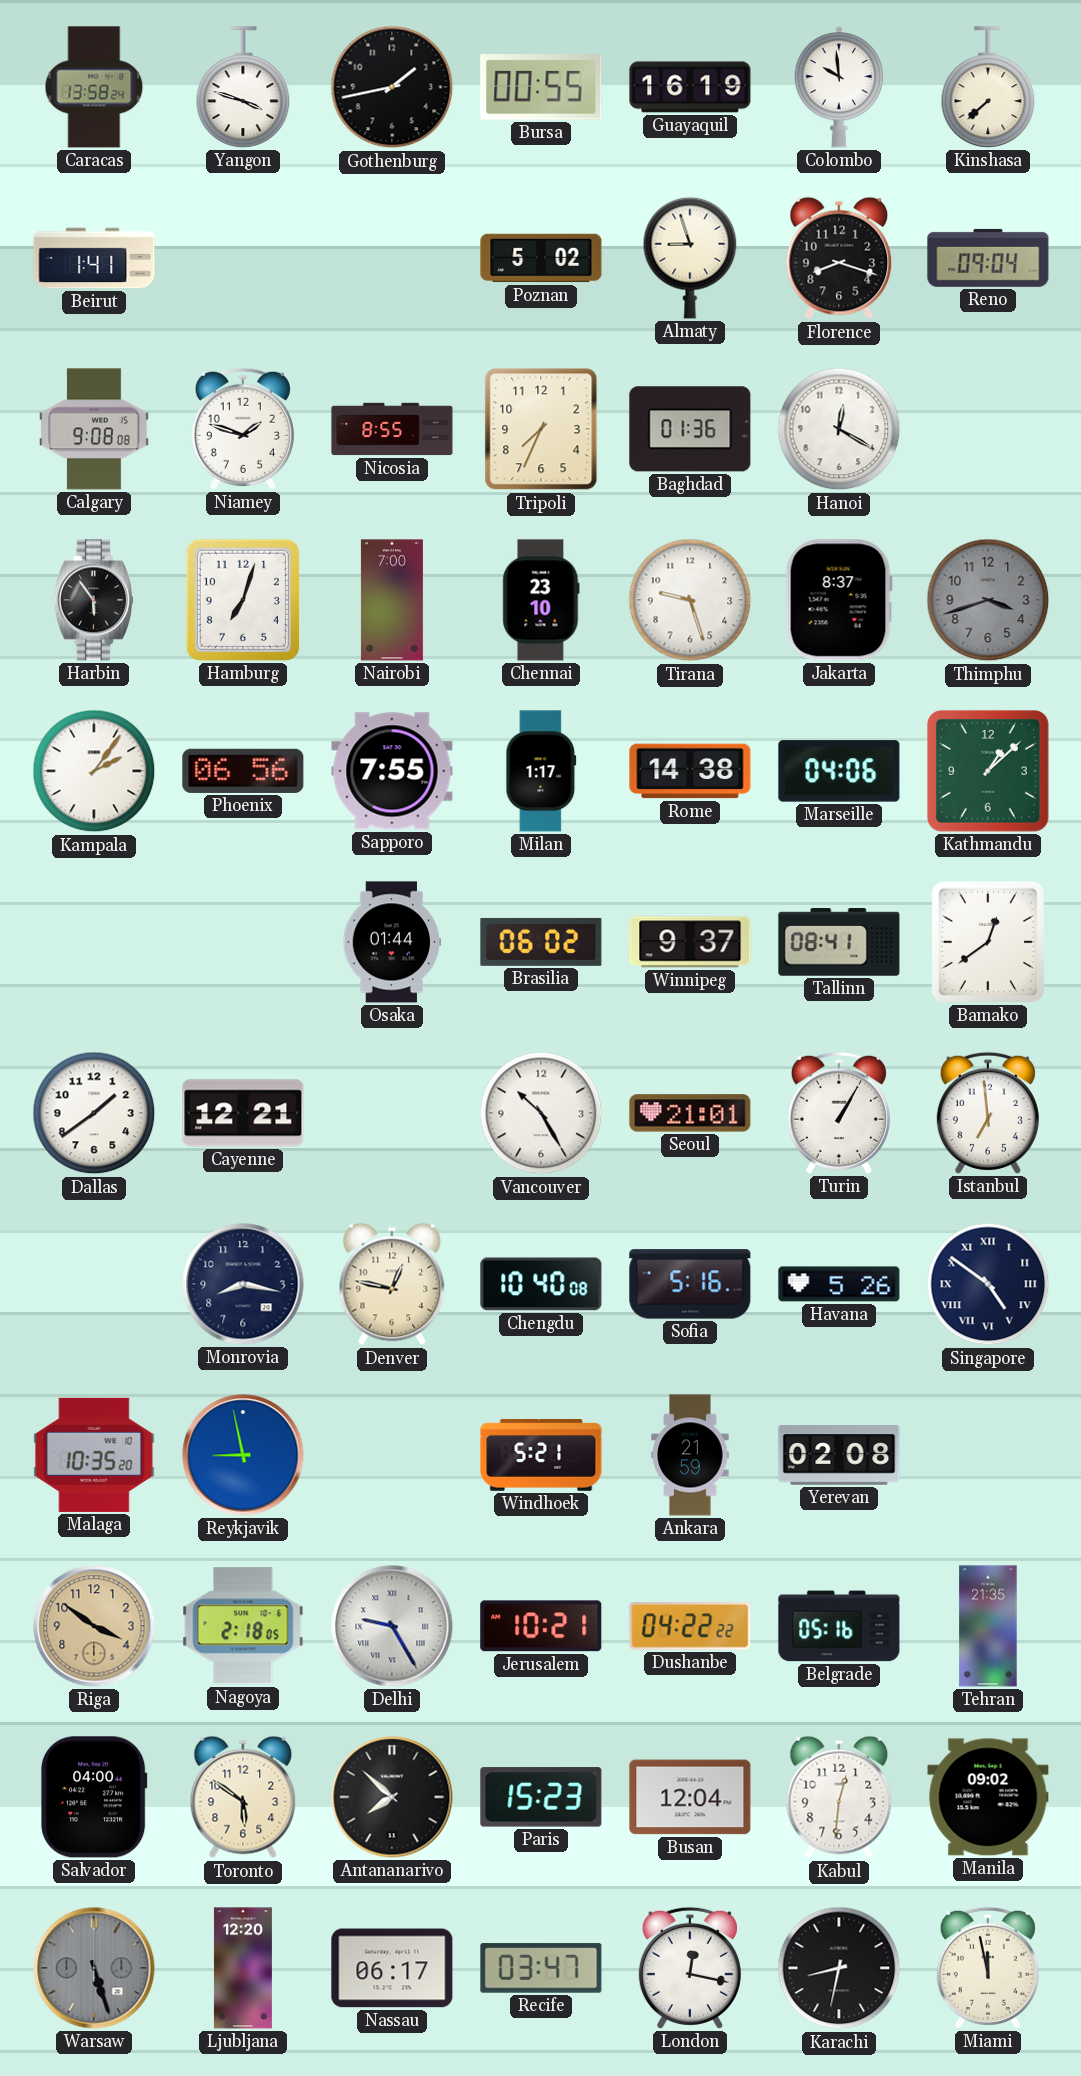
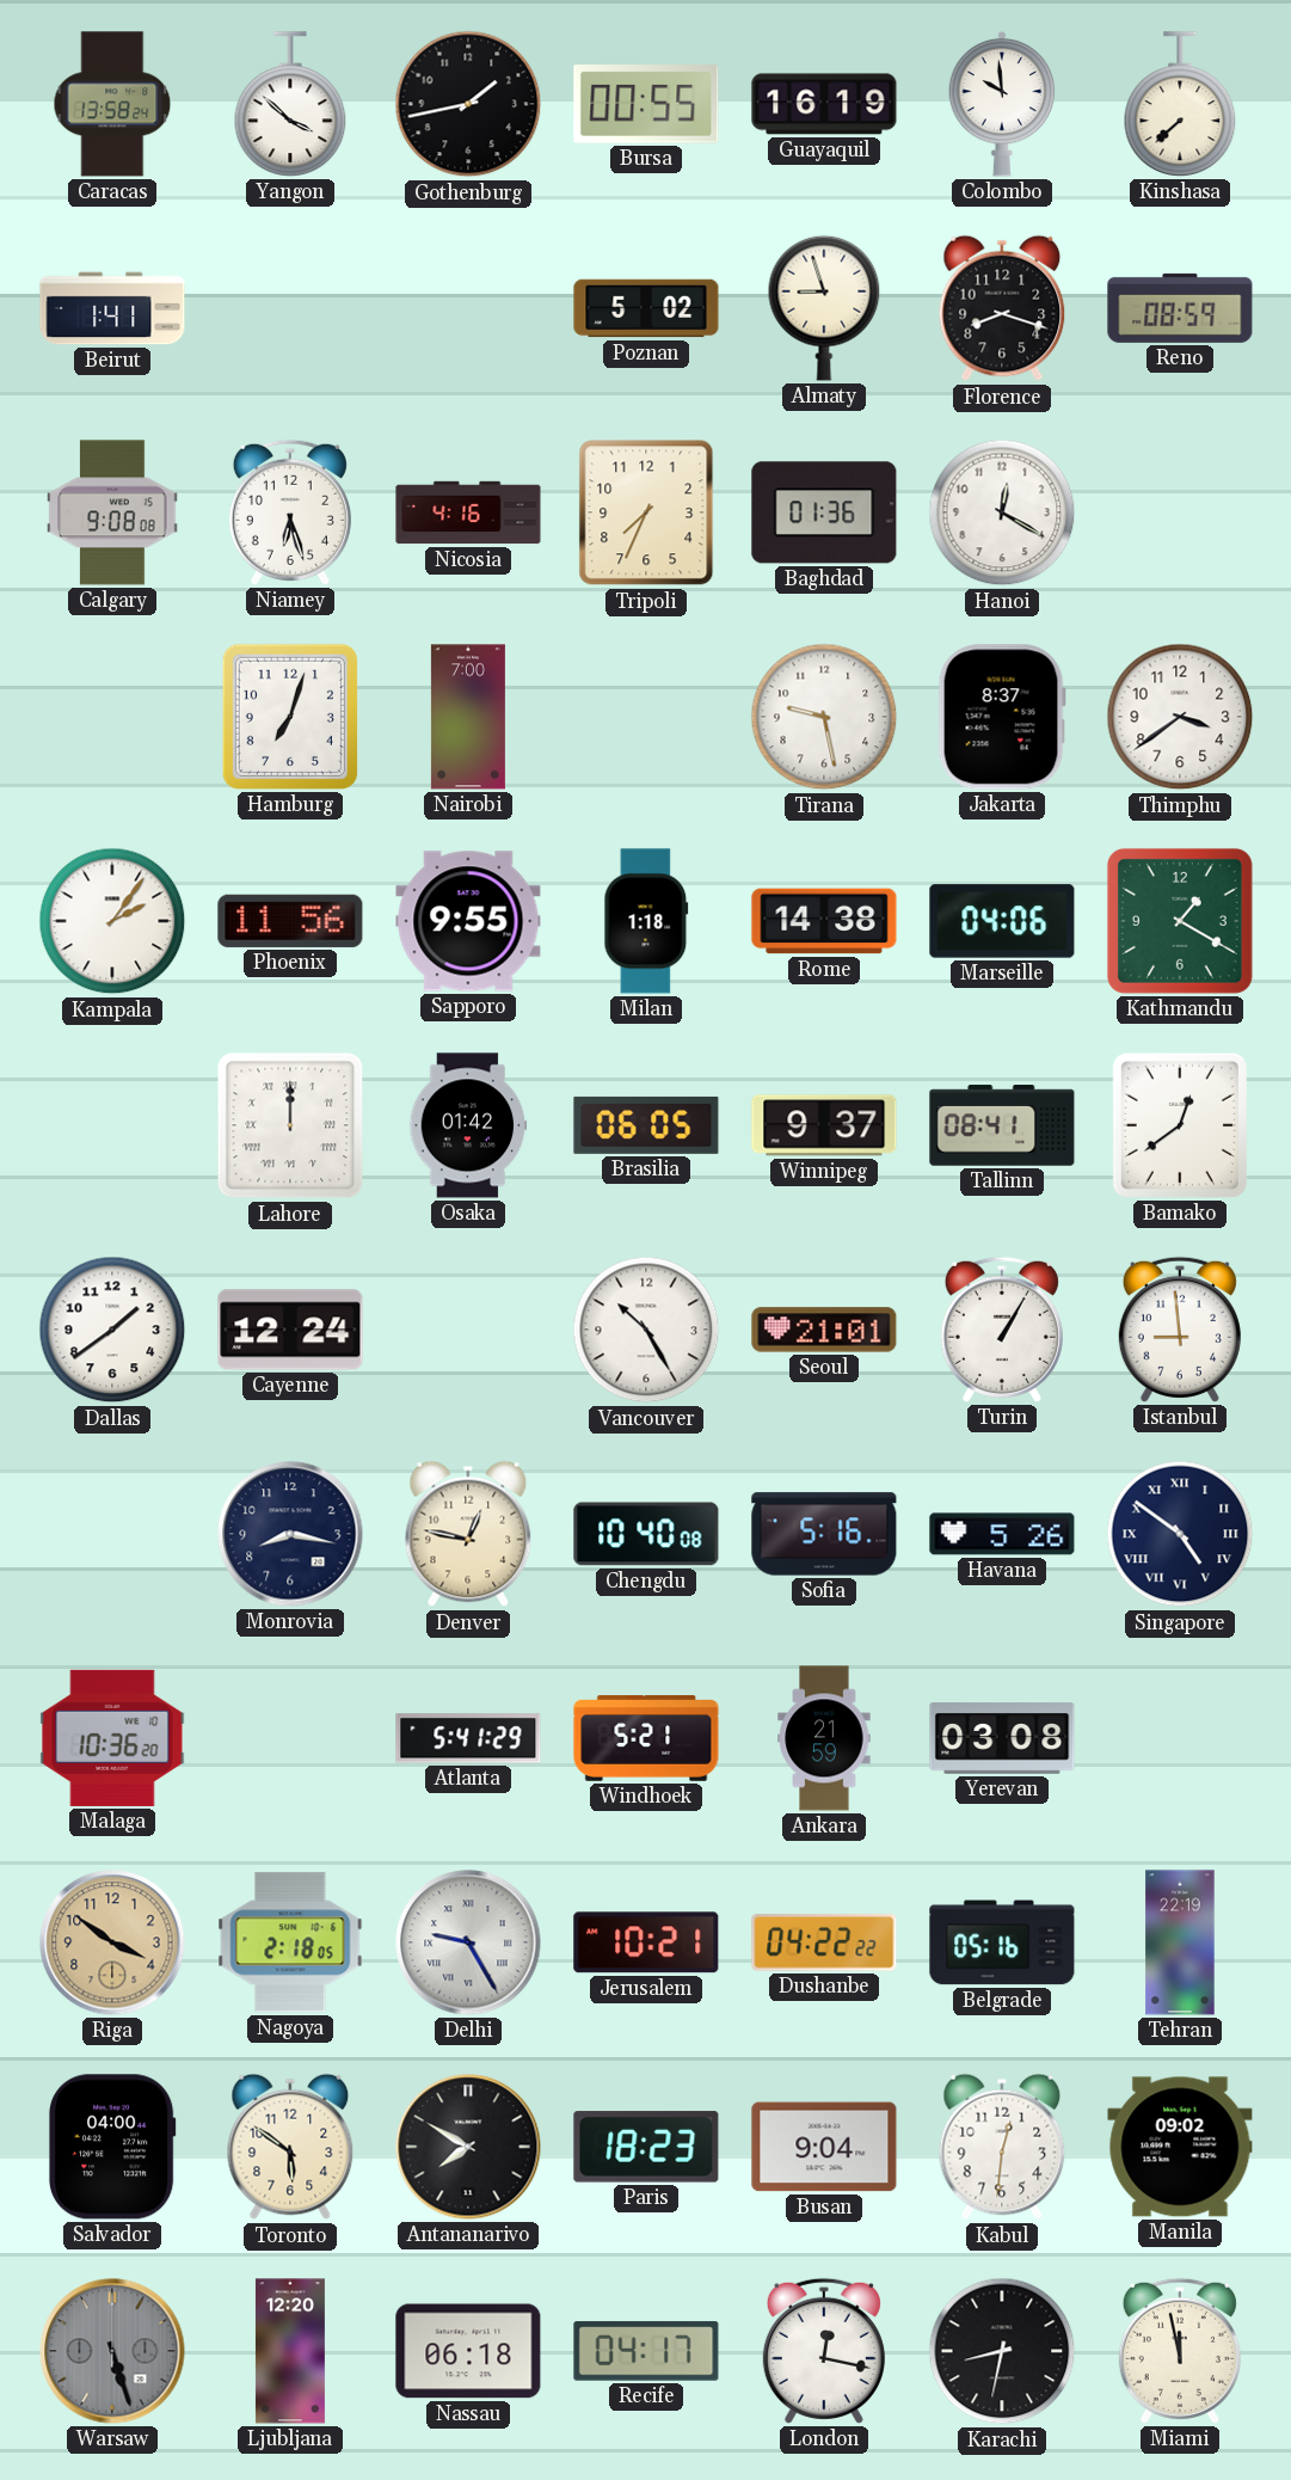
Yangon: 3:48 -> 3:52
Reno: 09:04 -> 08:59
Niamey: 1:48 -> 6:27
Nicosia: 8:55 -> 4:16
Harbin: 5:54 -> none
Chennai: 23:10 -> none
Tirana: 9:27 -> 9:28
Thimphu: 3:42 -> 3:39
Thimphu dial: grey -> white
Phoenix: 06:56 -> 11:56
Sapporo: 7:55 -> 9:55
Milan: 1:17 -> 1:18
Kathmandu: 1:08 -> 1:20
Lahore: none -> 12:00
Osaka: 01:44 -> 01:42
Brasilia: 06:02 -> 06:05
Cayenne: 12:21 -> 12:24
Istanbul: 6:59 -> 8:59
Malaga: 10:35 -> 10:36
Reykjavik: 8:58 -> none
Atlanta: none -> 5:41
Yerevan: 02:08 -> 03:08
Tehran: 21:35 -> 22:19
Antananarivo: 7:52 -> 7:50
Paris: 15:23 -> 18:23
Busan: 12:04 -> 9:04
Nassau: 06:17 -> 06:18
Recife: 03:47 -> 04:17
